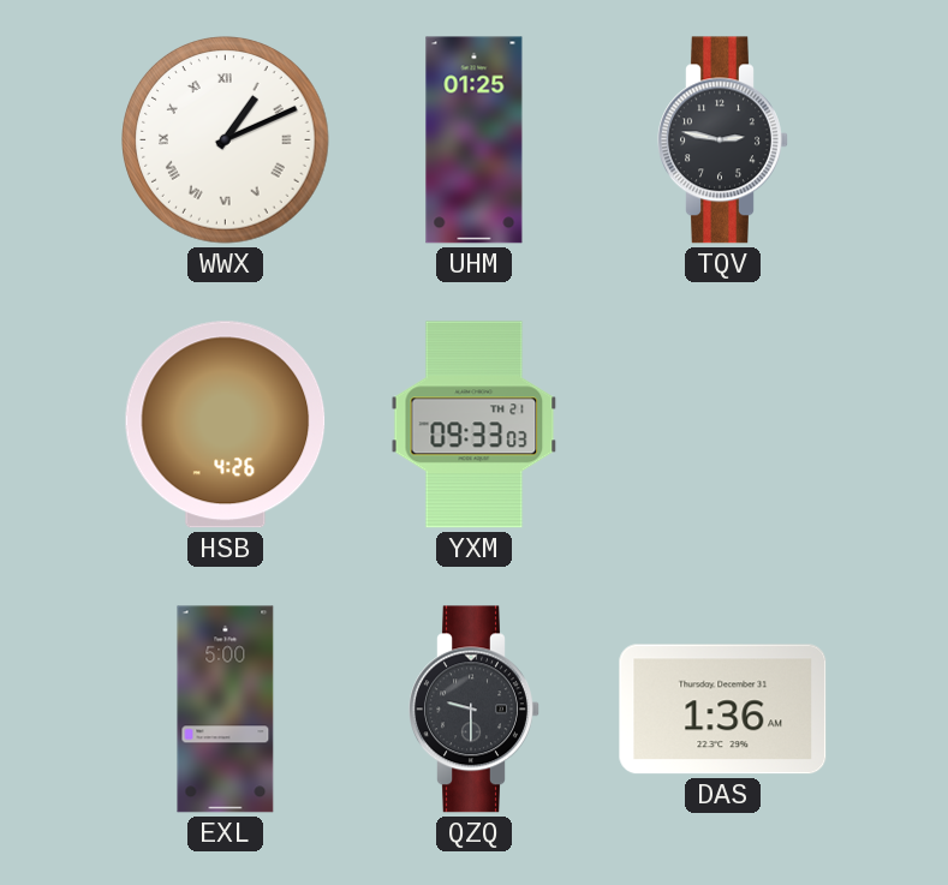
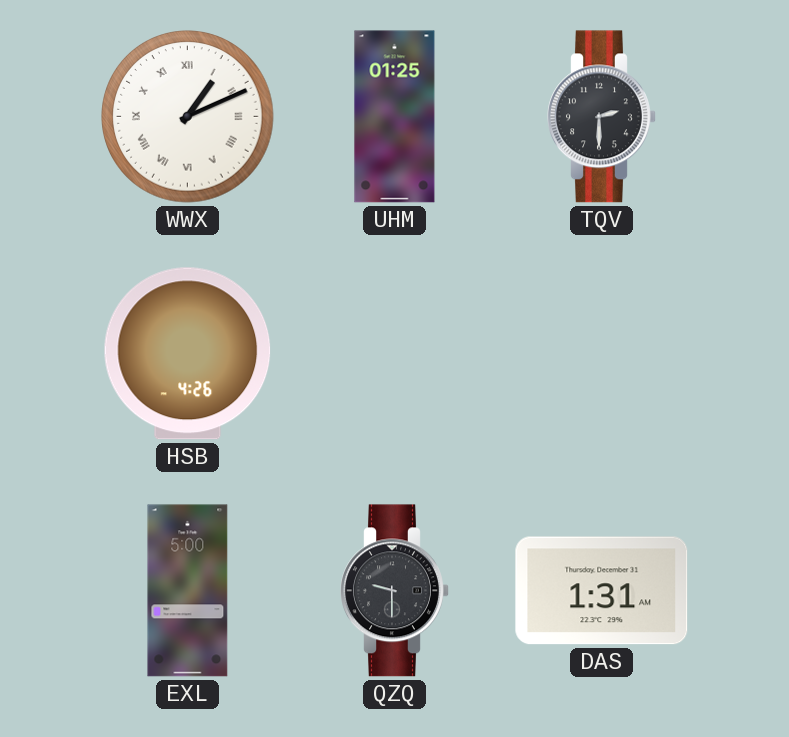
TQV: 2:47 -> 2:30
YXM: 09:33 -> none
DAS: 1:36 -> 1:31
